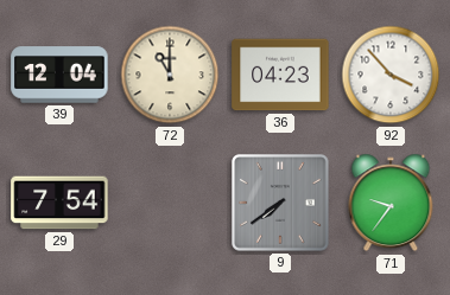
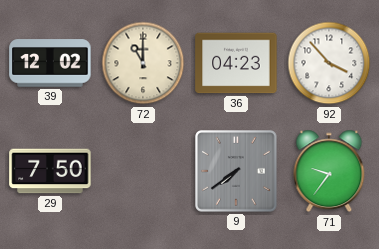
39: 12:04 -> 12:02
29: 7:54 -> 7:50
